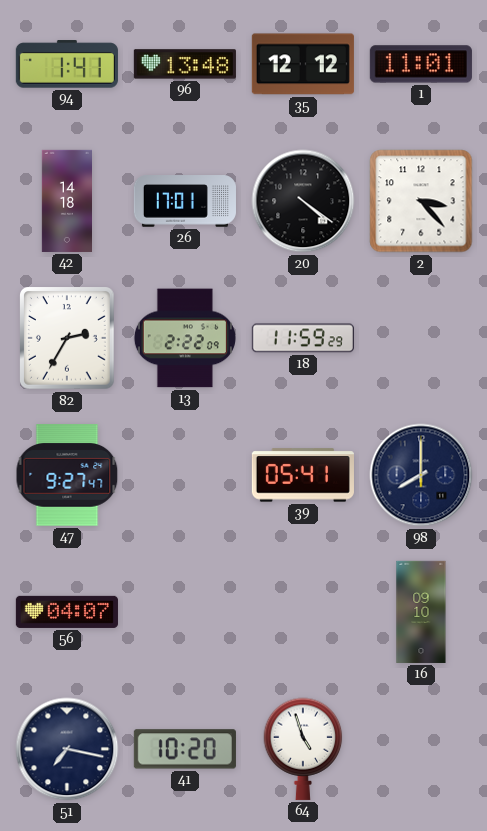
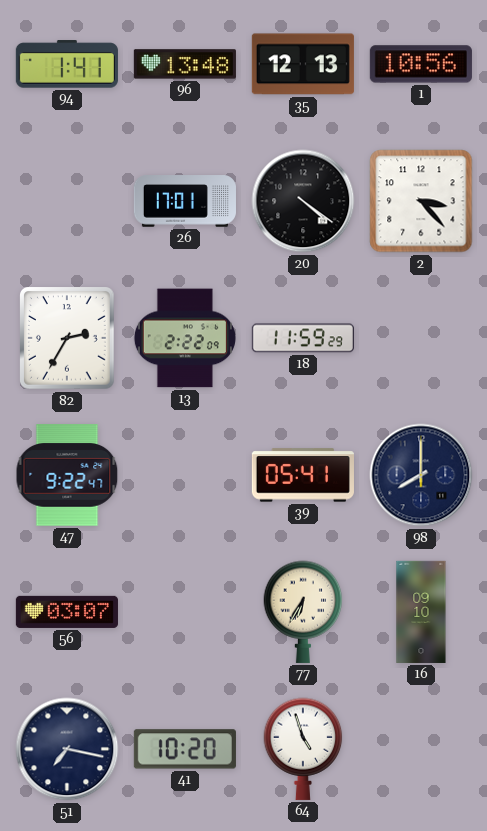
35: 12:12 -> 12:13
1: 11:01 -> 10:56
42: 14:18 -> none
47: 9:27 -> 9:22
56: 04:07 -> 03:07
77: none -> 6:35
